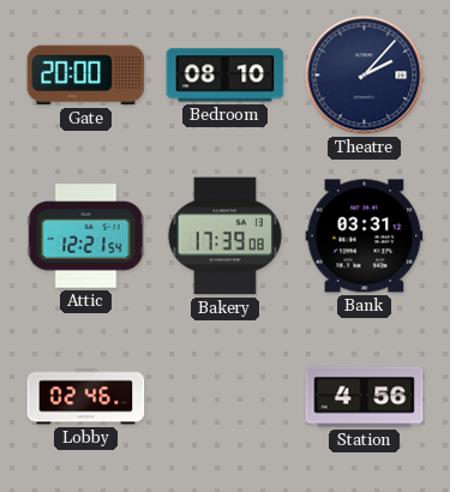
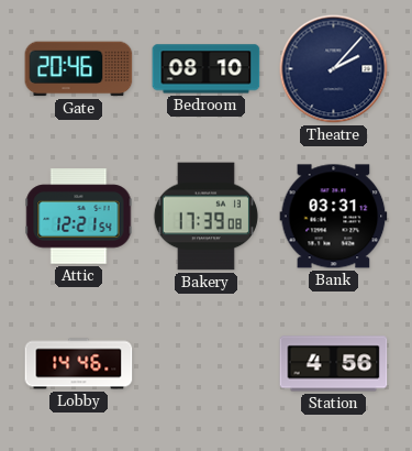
Gate: 20:00 -> 20:46
Lobby: 02:46 -> 14:46
